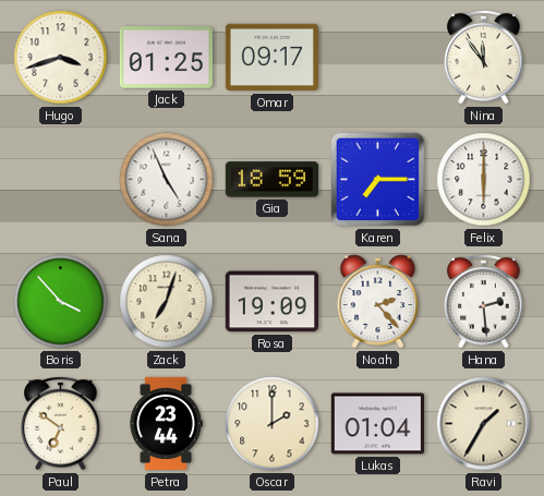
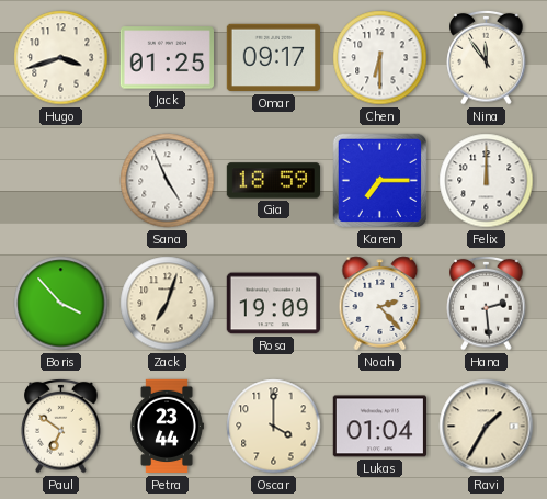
Chen: none -> 6:30
Felix: 6:00 -> 12:00
Oscar: 2:00 -> 4:00
